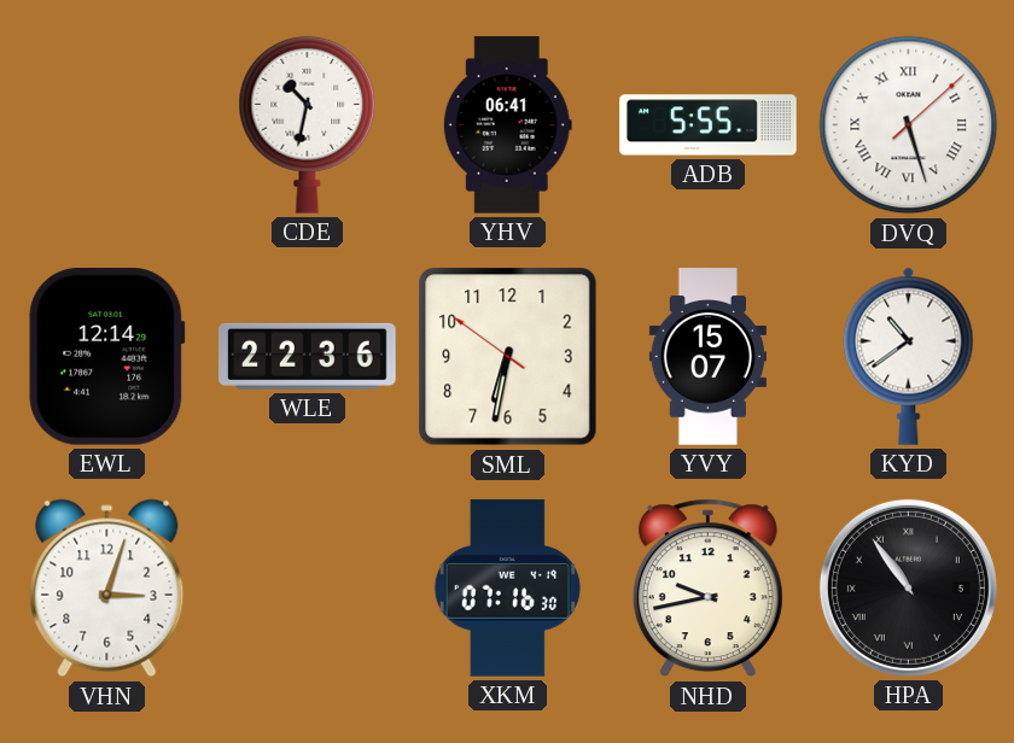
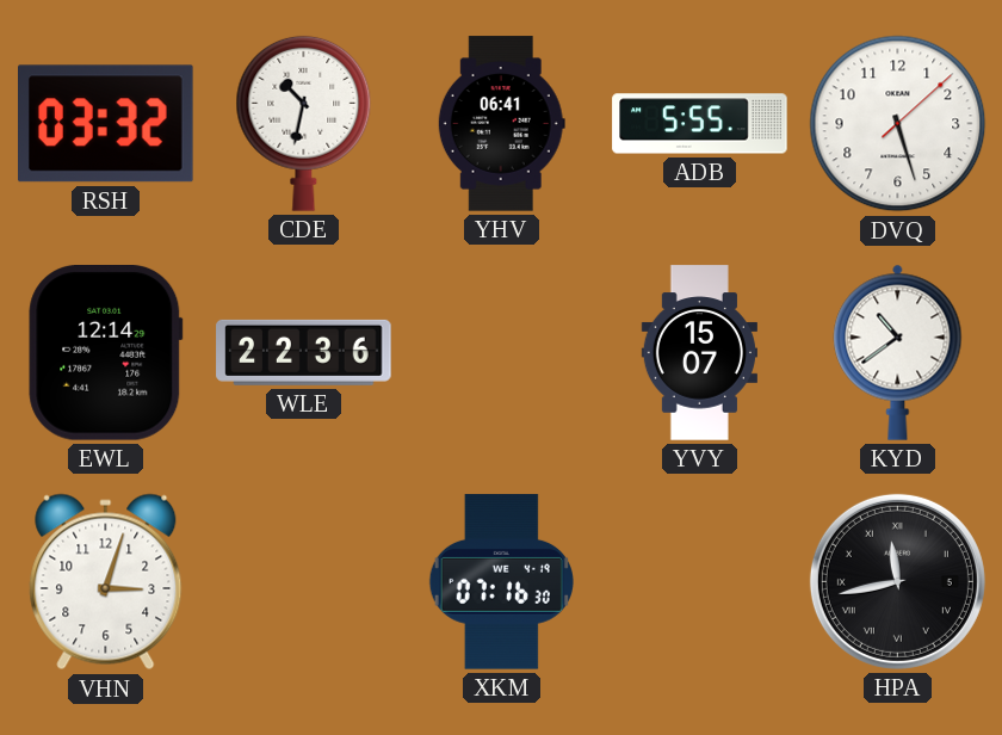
RSH: none -> 03:32
DVQ numerals: Roman -> Arabic
SML: 6:31 -> none
NHD: 9:43 -> none
HPA: 10:54 -> 11:43
